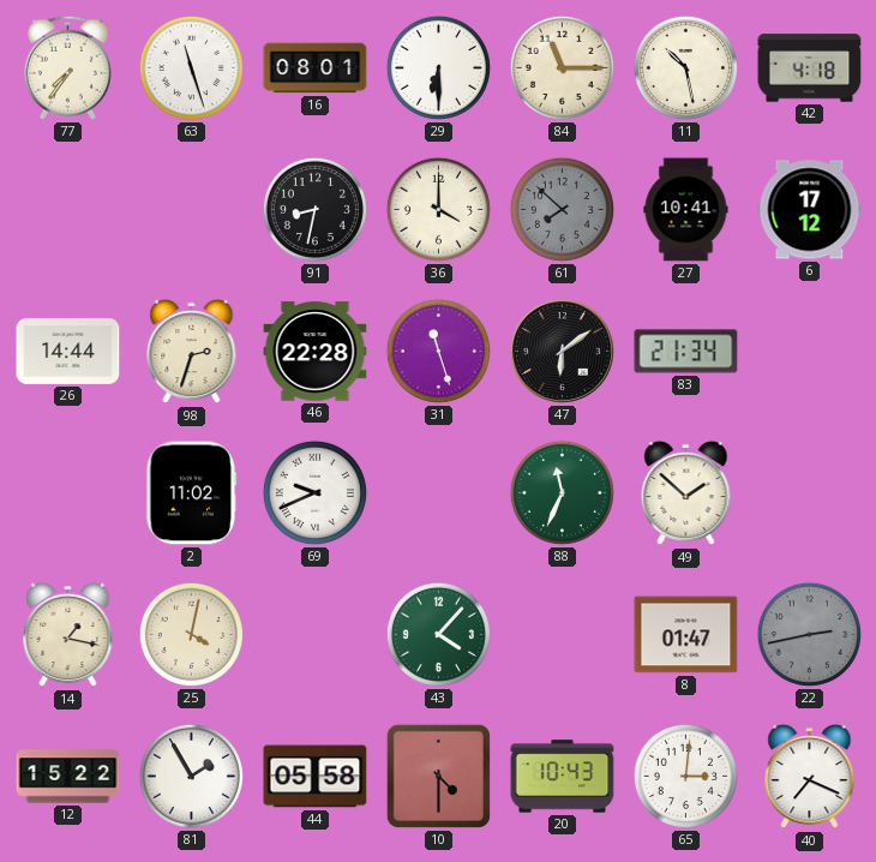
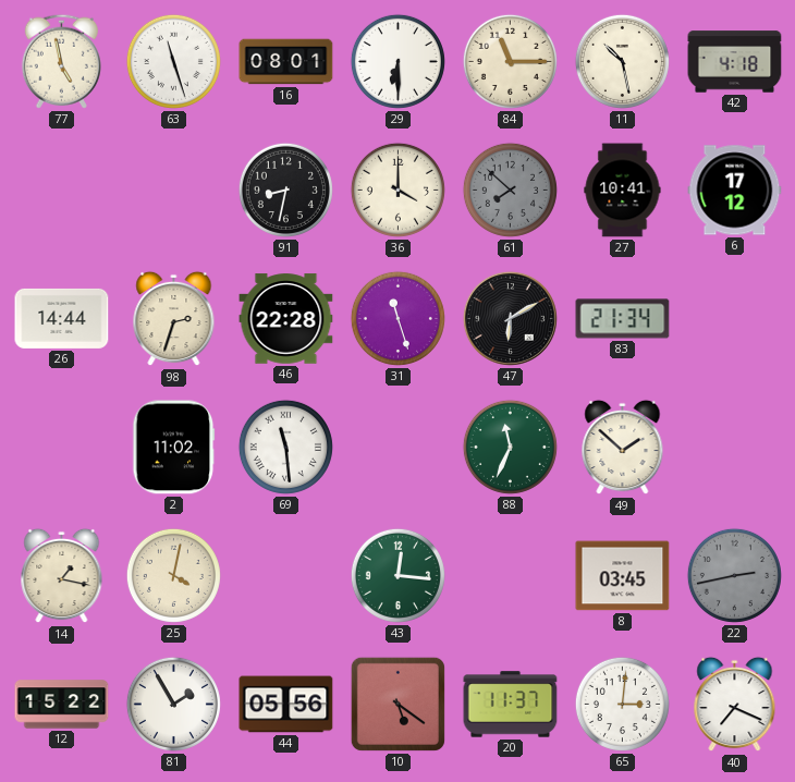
77: 7:36 -> 4:58
47: 6:09 -> 6:10
69: 9:41 -> 11:29
43: 4:07 -> 12:16
8: 01:47 -> 03:45
44: 05:58 -> 05:56
10: 4:30 -> 5:21
20: 10:43 -> 11:37
